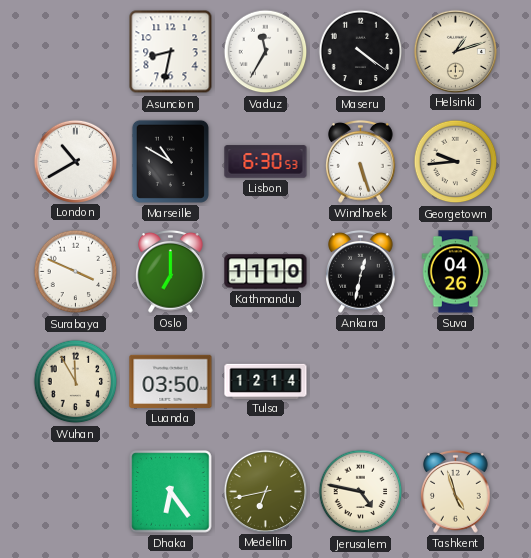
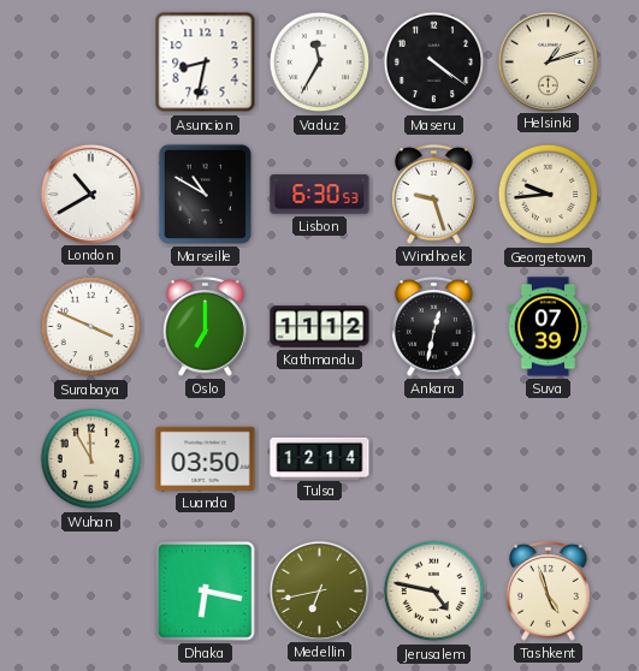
Windhoek: 5:27 -> 9:27
Kathmandu: 11:10 -> 11:12
Suva: 04:26 -> 07:39
Dhaka: 6:24 -> 6:17
